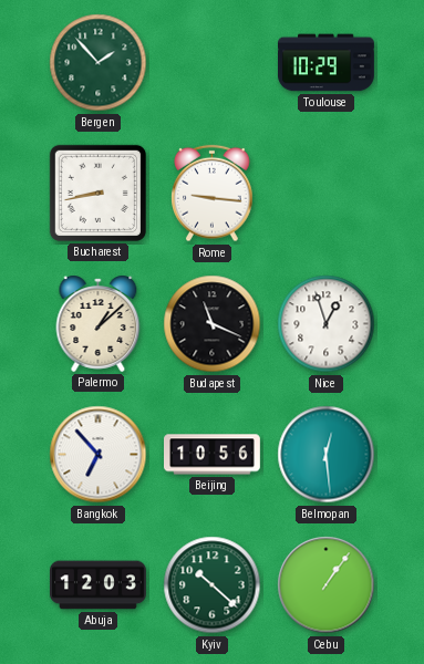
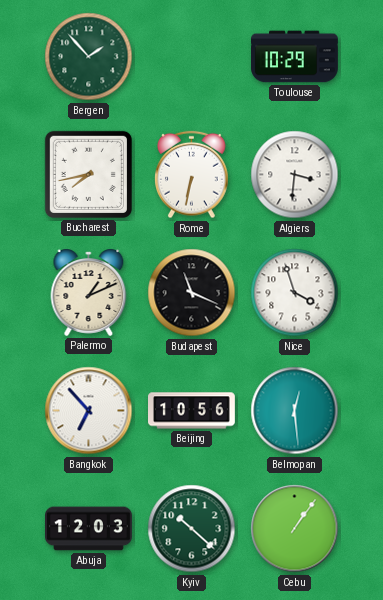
Bucharest: 8:43 -> 7:43
Rome: 9:16 -> 6:32
Algiers: none -> 3:31
Palermo: 1:08 -> 1:11
Nice: 12:57 -> 3:57
